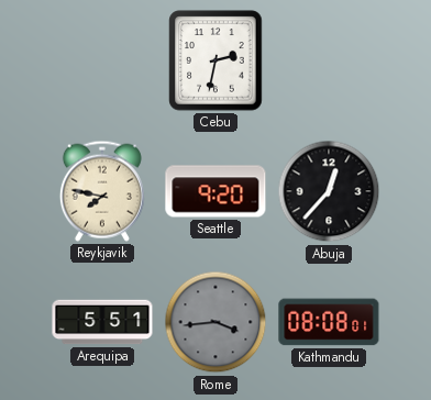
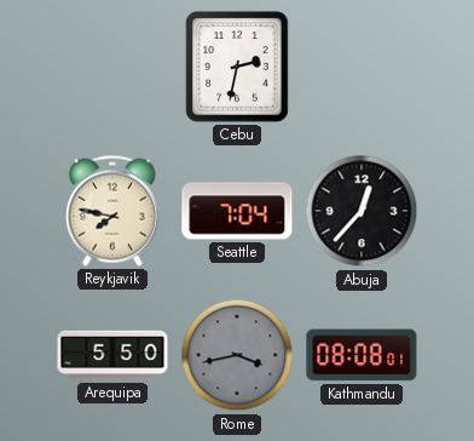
Seattle: 9:20 -> 7:04
Arequipa: 5:51 -> 5:50
Rome: 3:44 -> 3:43
